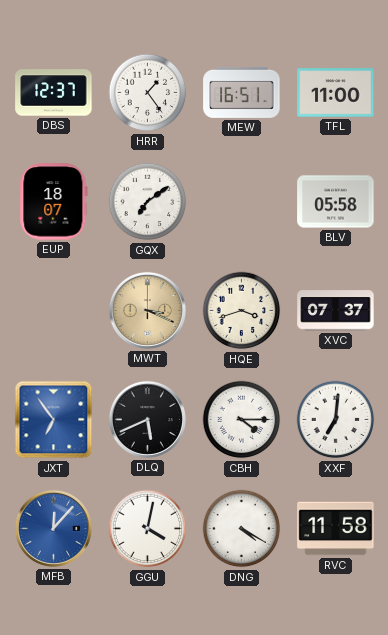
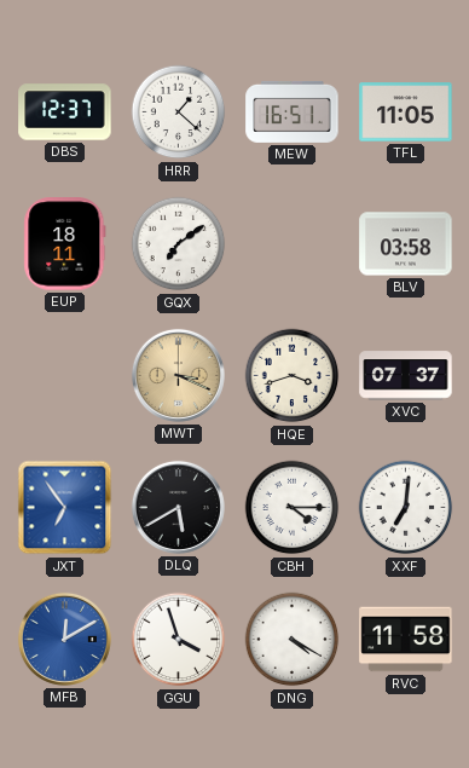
HRR: 1:24 -> 1:22
TFL: 11:00 -> 11:05
EUP: 18:07 -> 18:11
BLV: 05:58 -> 03:58
DLQ: 5:41 -> 5:40
MFB: 12:07 -> 12:10
GGU: 4:02 -> 3:57
